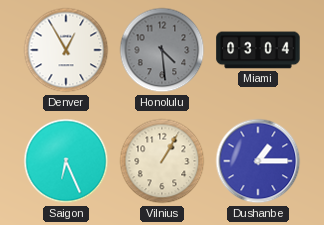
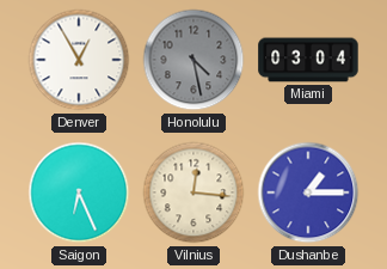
Honolulu: 4:29 -> 4:28
Vilnius: 1:05 -> 12:16
